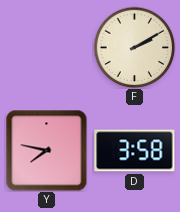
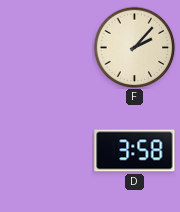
F: 2:10 -> 2:07
Y: 7:47 -> none
